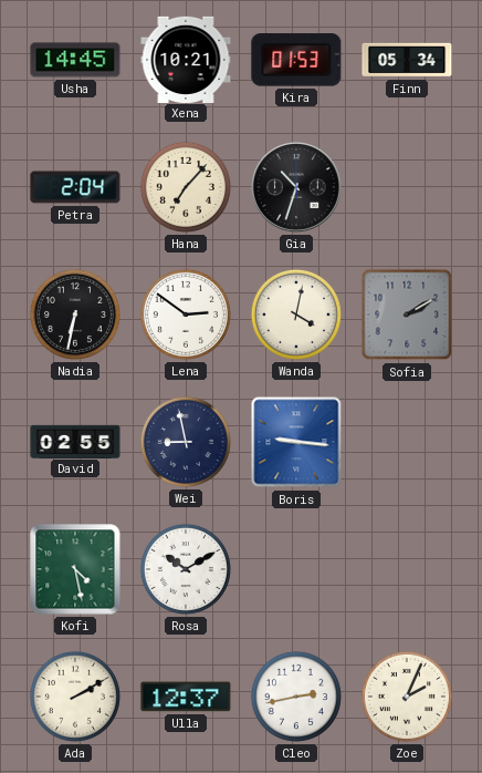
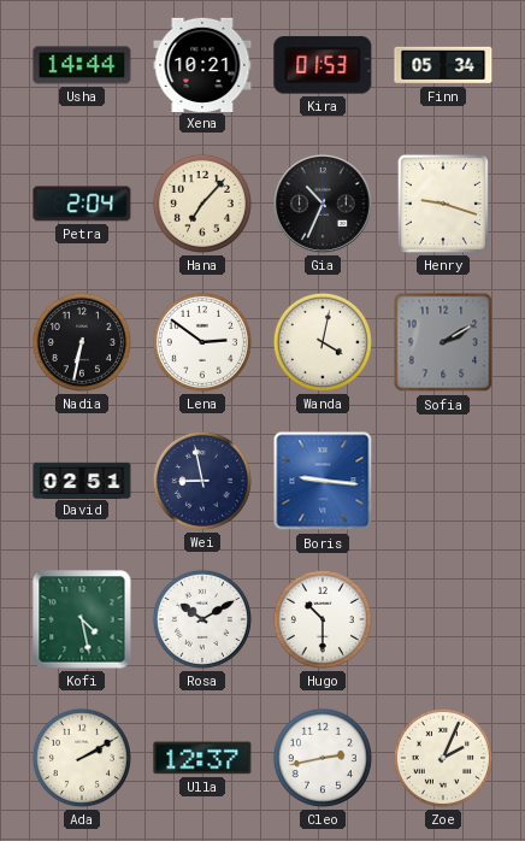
Usha: 14:45 -> 14:44
Gia: 10:33 -> 10:34
Henry: none -> 9:18
David: 02:55 -> 02:51
Hugo: none -> 10:30
